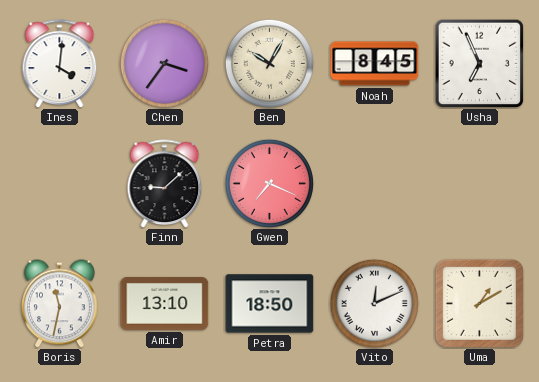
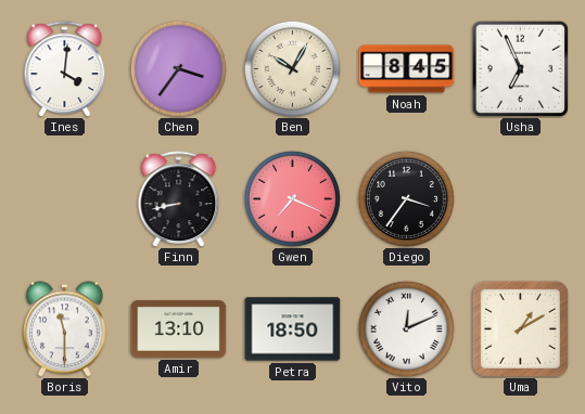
Finn: 9:08 -> 8:43
Diego: none -> 3:36
Boris: 11:32 -> 11:30
